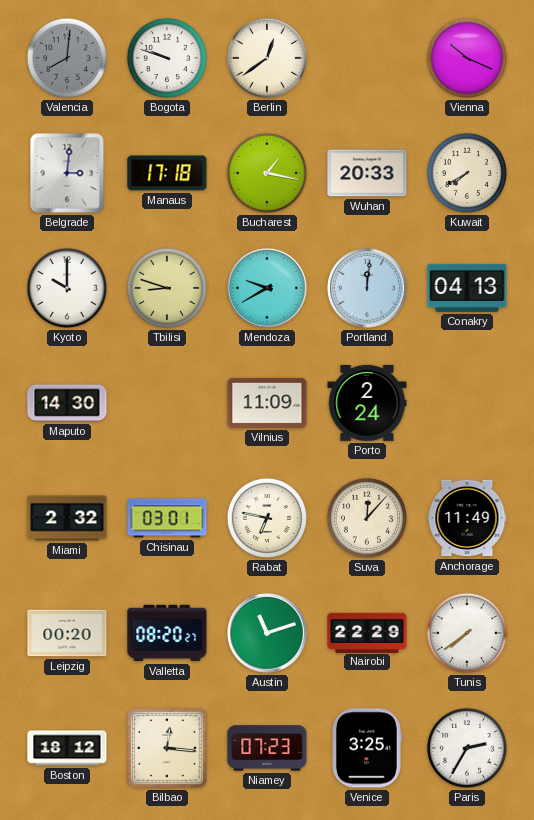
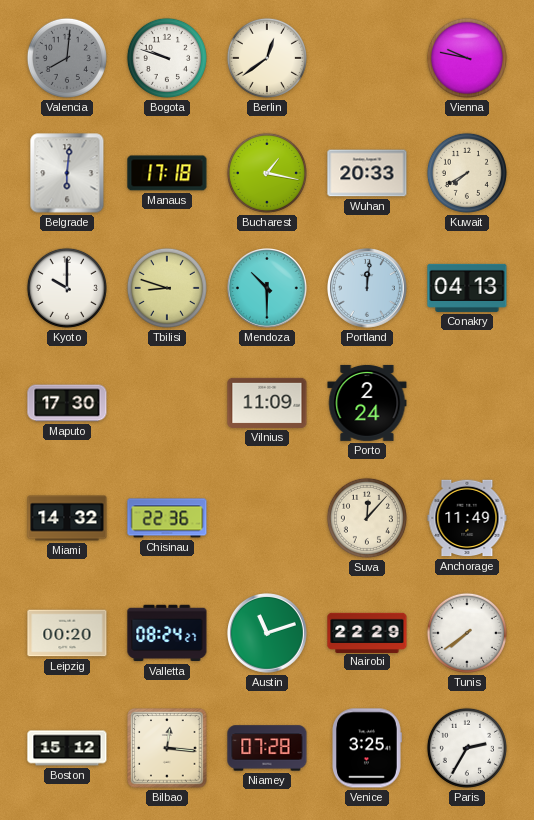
Vienna: 10:19 -> 9:47
Belgrade: 3:01 -> 6:01
Mendoza: 9:40 -> 10:30
Maputo: 14:30 -> 17:30
Miami: 2:32 -> 14:32
Chisinau: 03:01 -> 22:36
Rabat: 6:47 -> none
Valletta: 08:20 -> 08:24
Boston: 18:12 -> 15:12
Niamey: 07:23 -> 07:28
